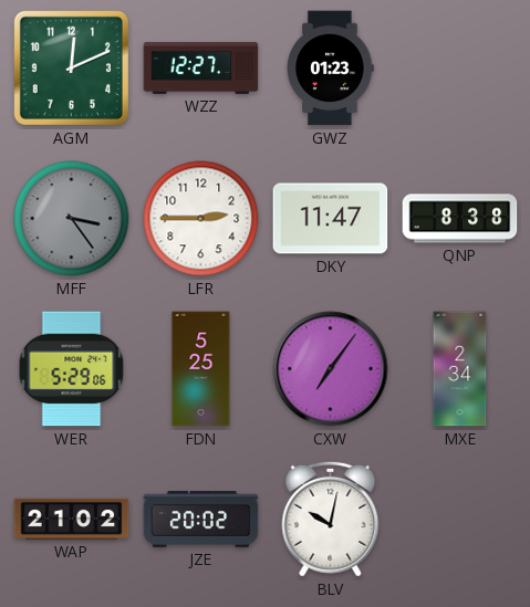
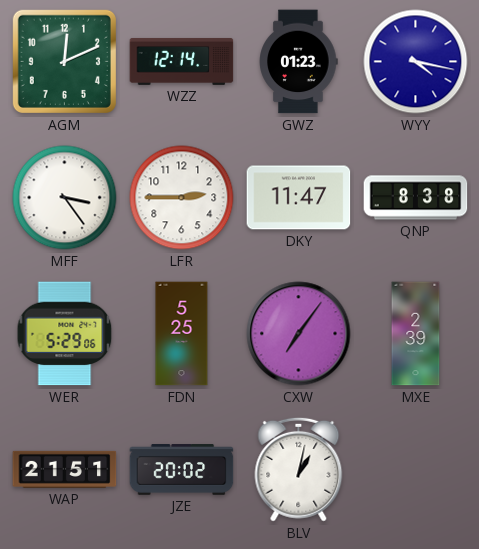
WZZ: 12:27 -> 12:14
WYY: none -> 4:17
MFF dial: grey -> white
MXE: 2:34 -> 2:39
WAP: 21:02 -> 21:51
BLV: 10:02 -> 1:02
